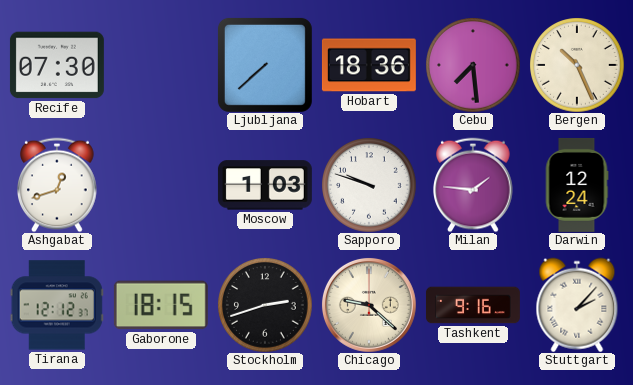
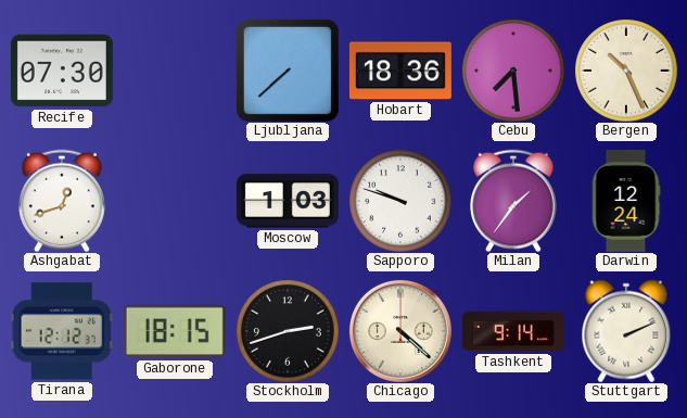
Milan: 1:46 -> 1:36
Chicago: 9:22 -> 4:22
Tashkent: 9:16 -> 9:14
Stuttgart: 2:07 -> 2:11
